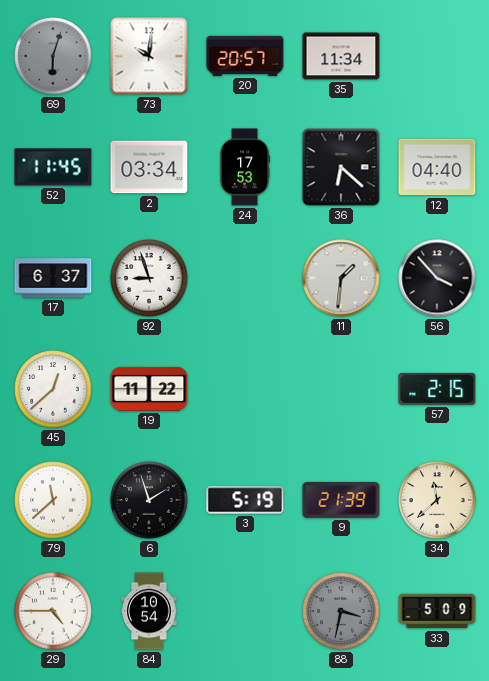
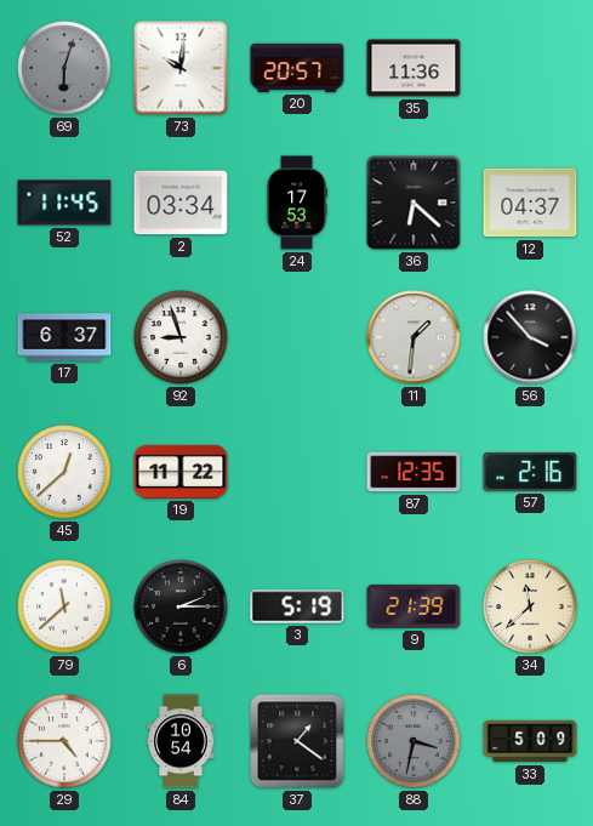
35: 11:34 -> 11:36
12: 04:40 -> 04:37
87: none -> 12:35
57: 2:15 -> 2:16
6: 1:57 -> 2:15
37: none -> 1:21
